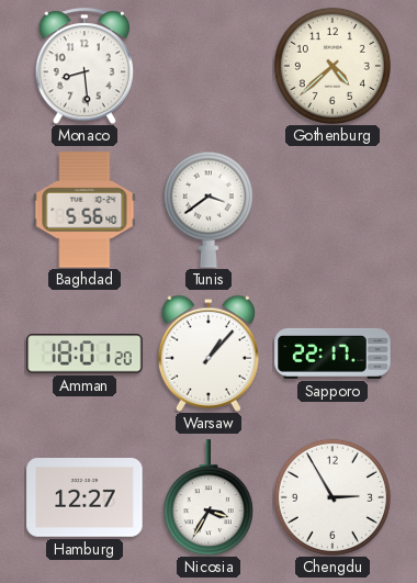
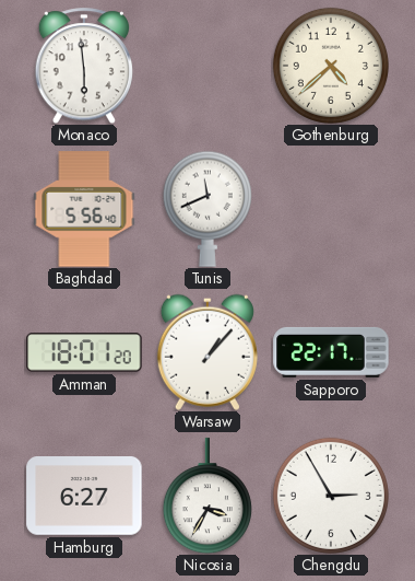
Monaco: 8:29 -> 5:59
Tunis: 3:39 -> 11:41
Hamburg: 12:27 -> 6:27
